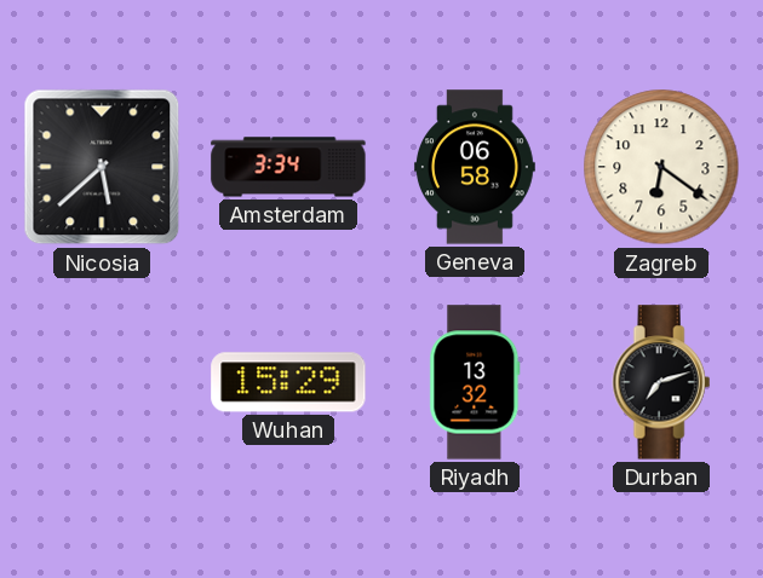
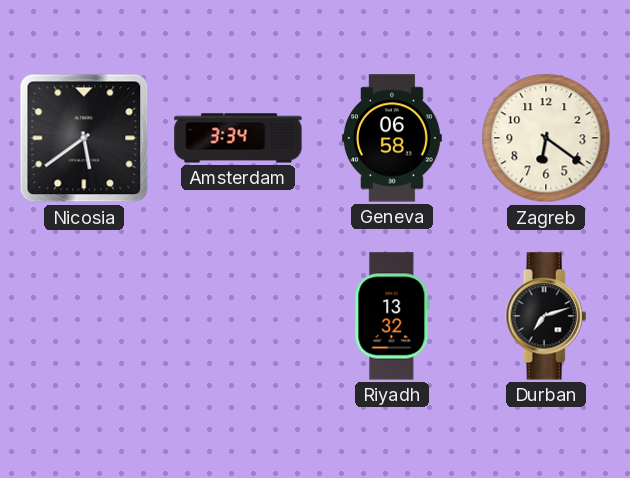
Nicosia: 5:38 -> 5:39
Wuhan: 15:29 -> none
